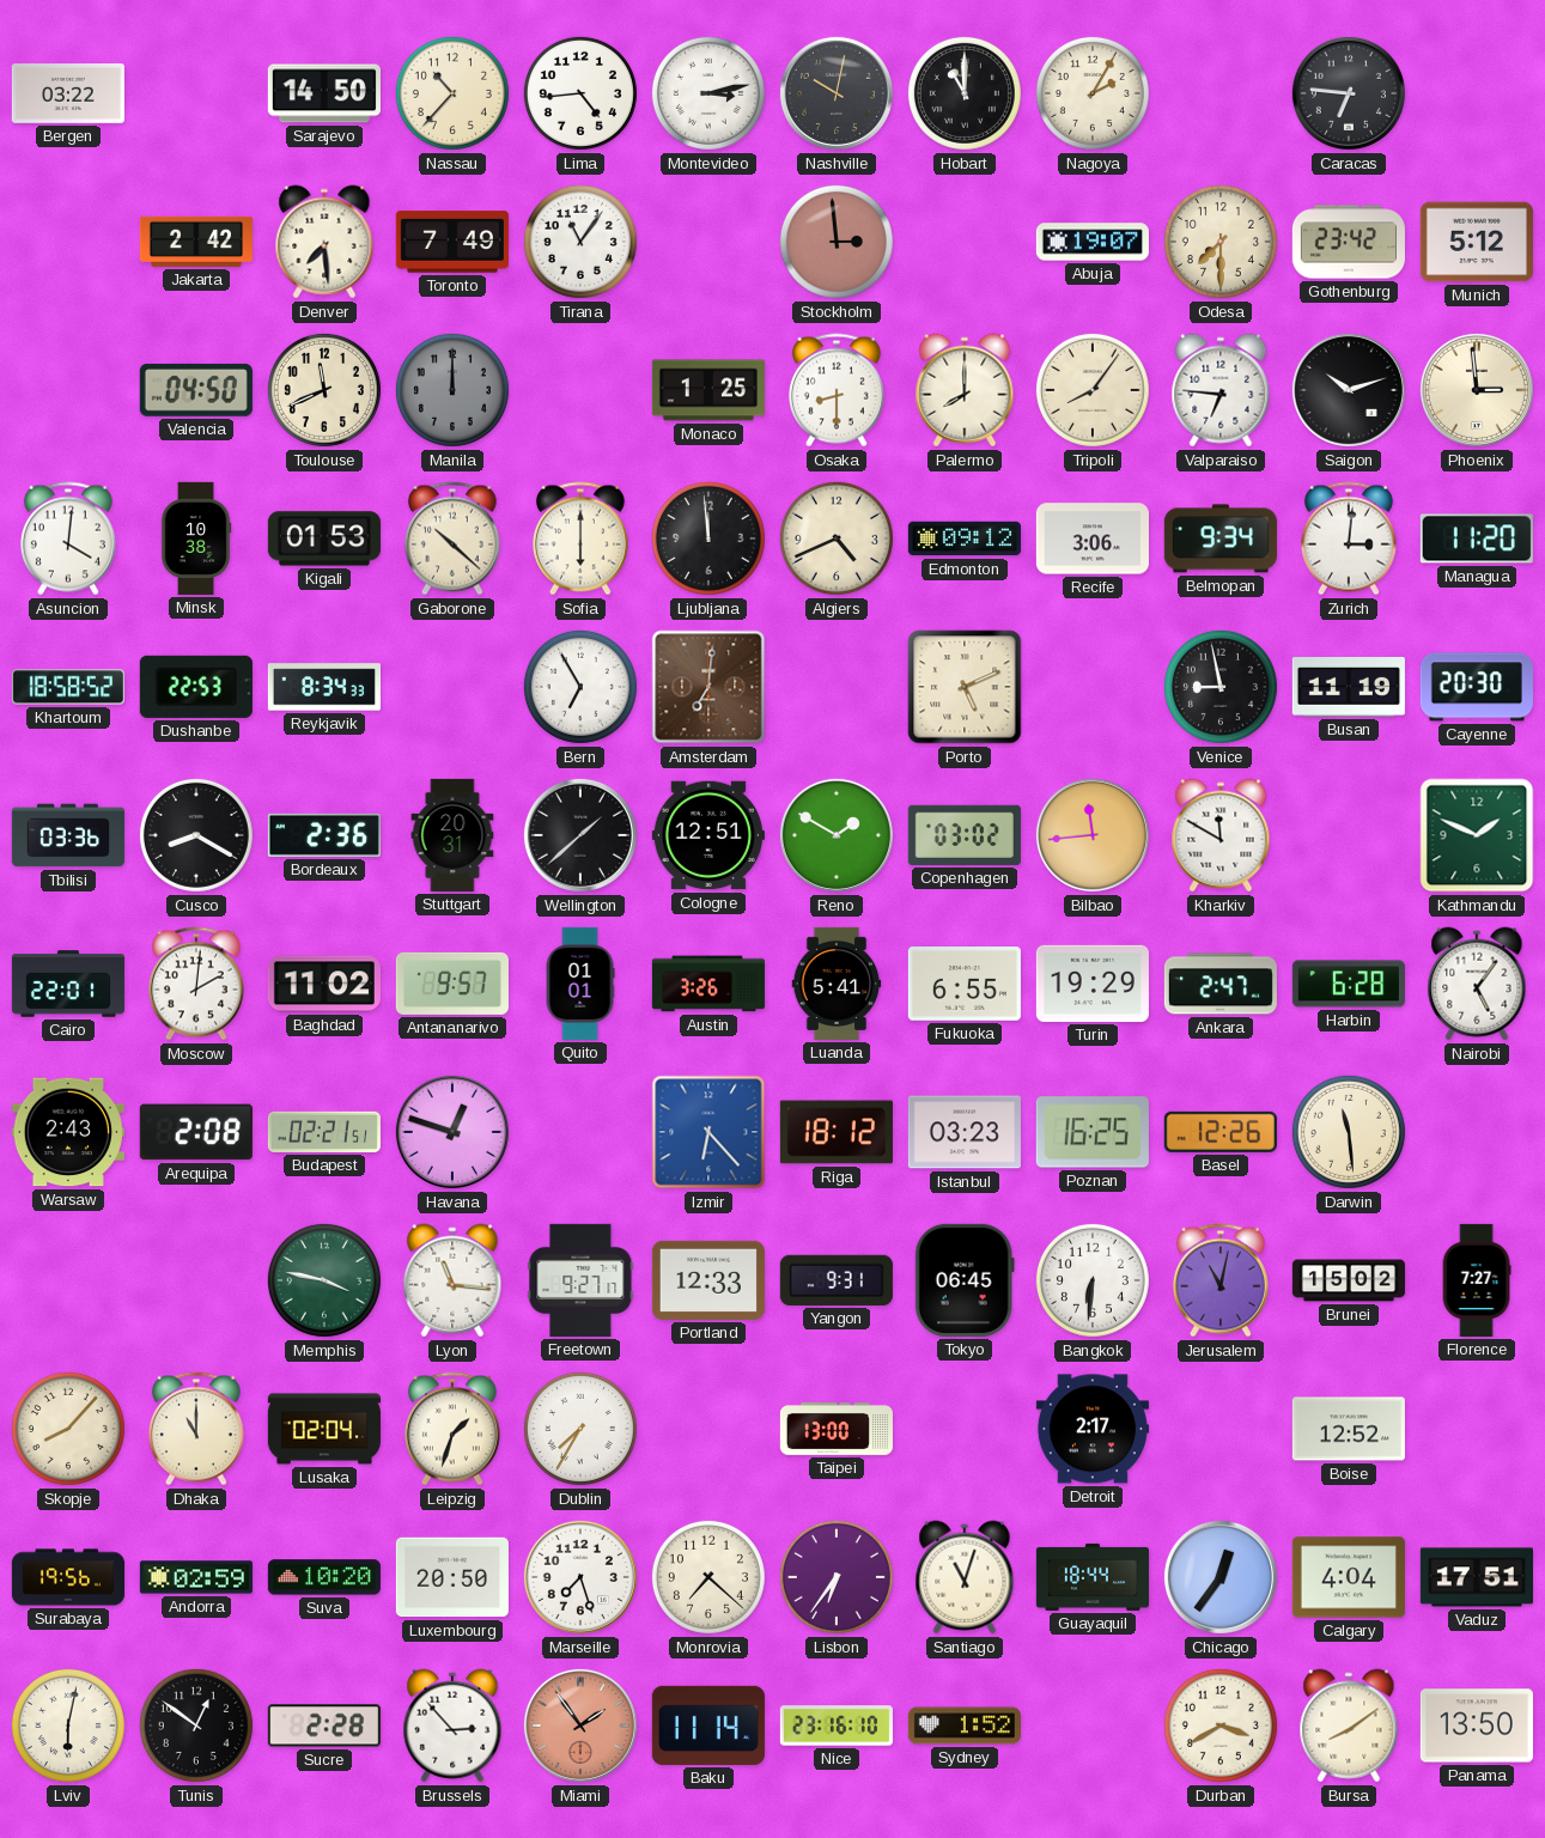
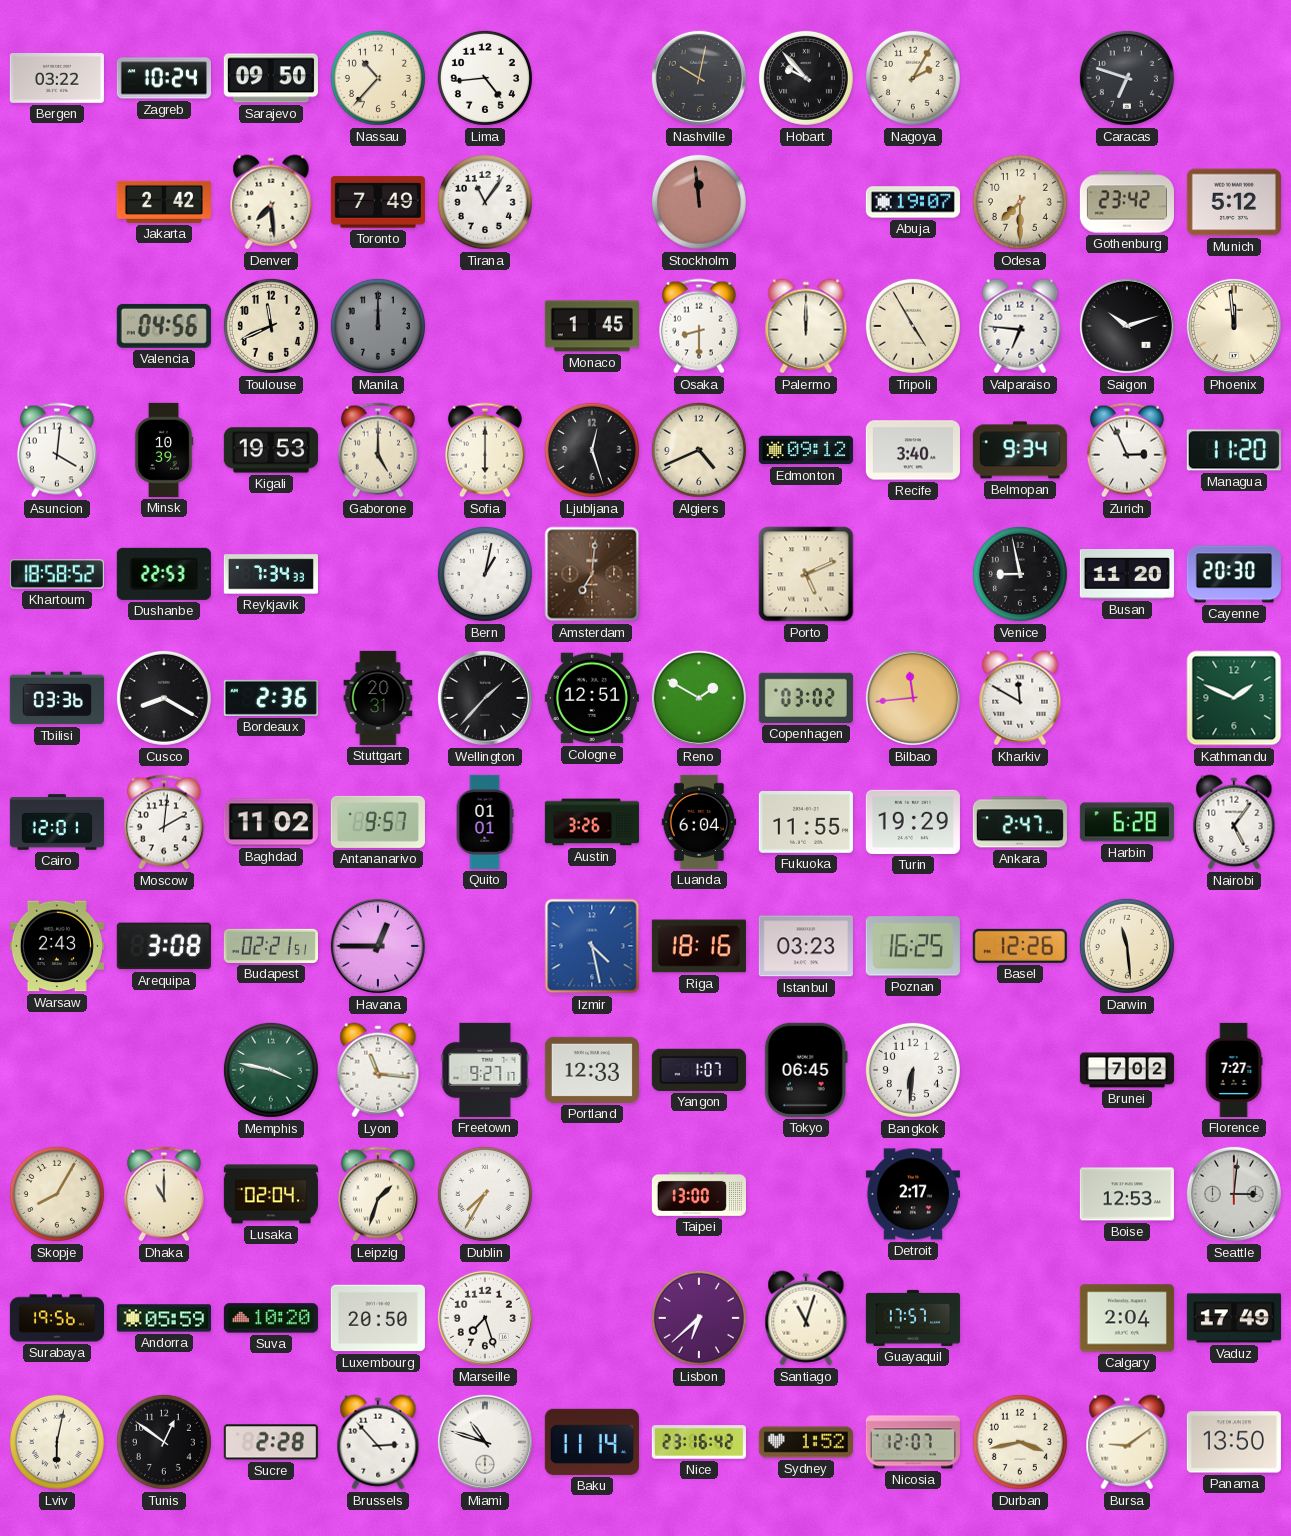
Zagreb: none -> 10:24
Sarajevo: 14:50 -> 09:50
Montevideo: 3:13 -> none
Hobart: 11:00 -> 9:53
Caracas: 6:46 -> 6:48
Stockholm: 2:59 -> 11:59
Valencia: 04:50 -> 04:56
Monaco: 1:25 -> 1:45
Palermo: 8:00 -> 12:00
Tripoli: 8:06 -> 4:55
Phoenix: 2:59 -> 11:59
Minsk: 10:38 -> 10:39
Kigali: 01:53 -> 19:53
Gaborone: 10:22 -> 5:00
Ljubljana: 11:59 -> 12:27
Recife: 3:06 -> 3:40
Zurich: 3:01 -> 2:56
Reykjavik: 8:34 -> 7:34
Bern: 6:55 -> 1:02
Busan: 11:19 -> 11:20
Wellington: 1:38 -> 1:37
Cairo: 22:01 -> 12:01
Luanda: 5:41 -> 6:04
Fukuoka: 6:55 -> 11:55
Arequipa: 2:08 -> 3:08
Havana: 12:48 -> 12:45
Izmir: 6:23 -> 4:28
Riga: 18:12 -> 18:16
Yangon: 9:31 -> 1:07
Jerusalem: 11:02 -> none
Brunei: 15:02 -> 7:02
Skopje: 8:07 -> 8:05
Boise: 12:52 -> 12:53
Seattle: none -> 3:01
Andorra: 02:59 -> 05:59
Monrovia: 7:22 -> none
Lisbon: 6:36 -> 6:38
Guayaquil: 18:44 -> 17:57
Chicago: 12:36 -> none
Calgary: 4:04 -> 2:04
Vaduz: 17:51 -> 17:49
Miami: 1:54 -> 10:48
Miami dial: salmon -> white
Nice: 23:16:10 -> 23:16:42
Nicosia: none -> 12:07
Durban: 3:40 -> 3:43
Bursa: 8:09 -> 9:09
